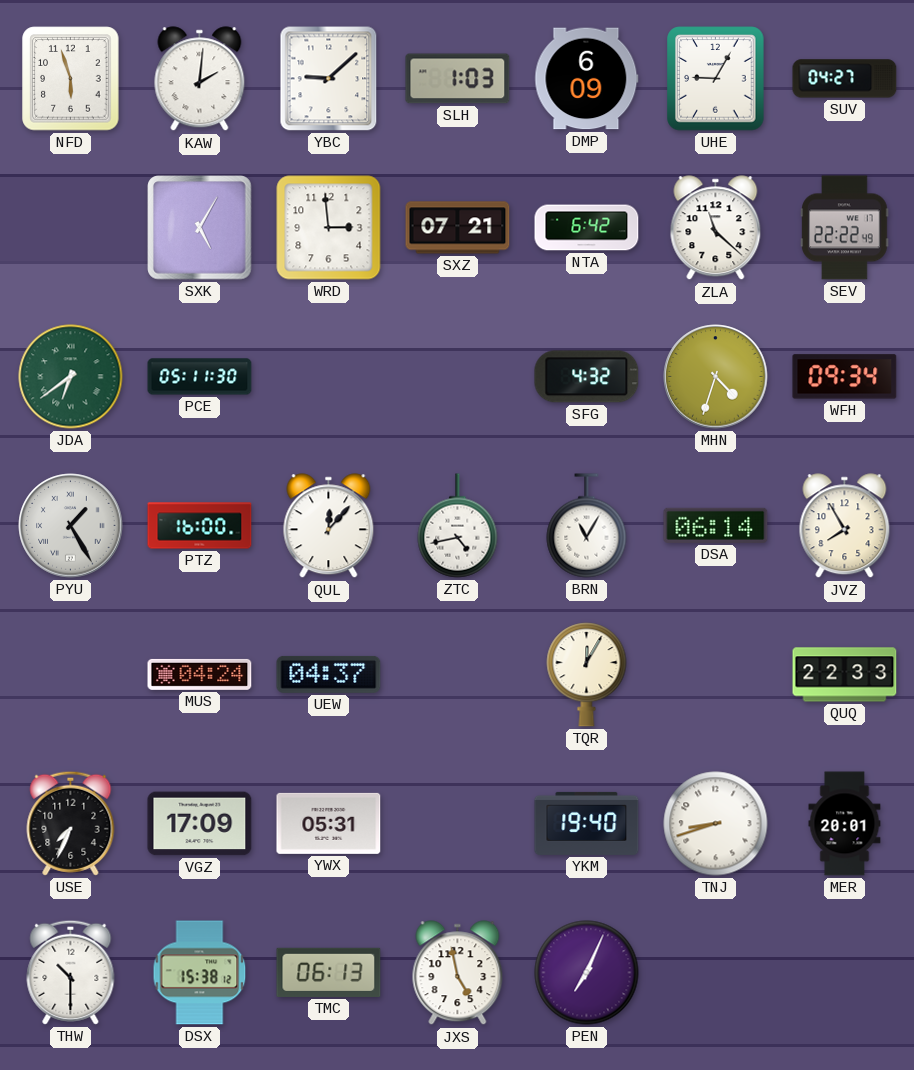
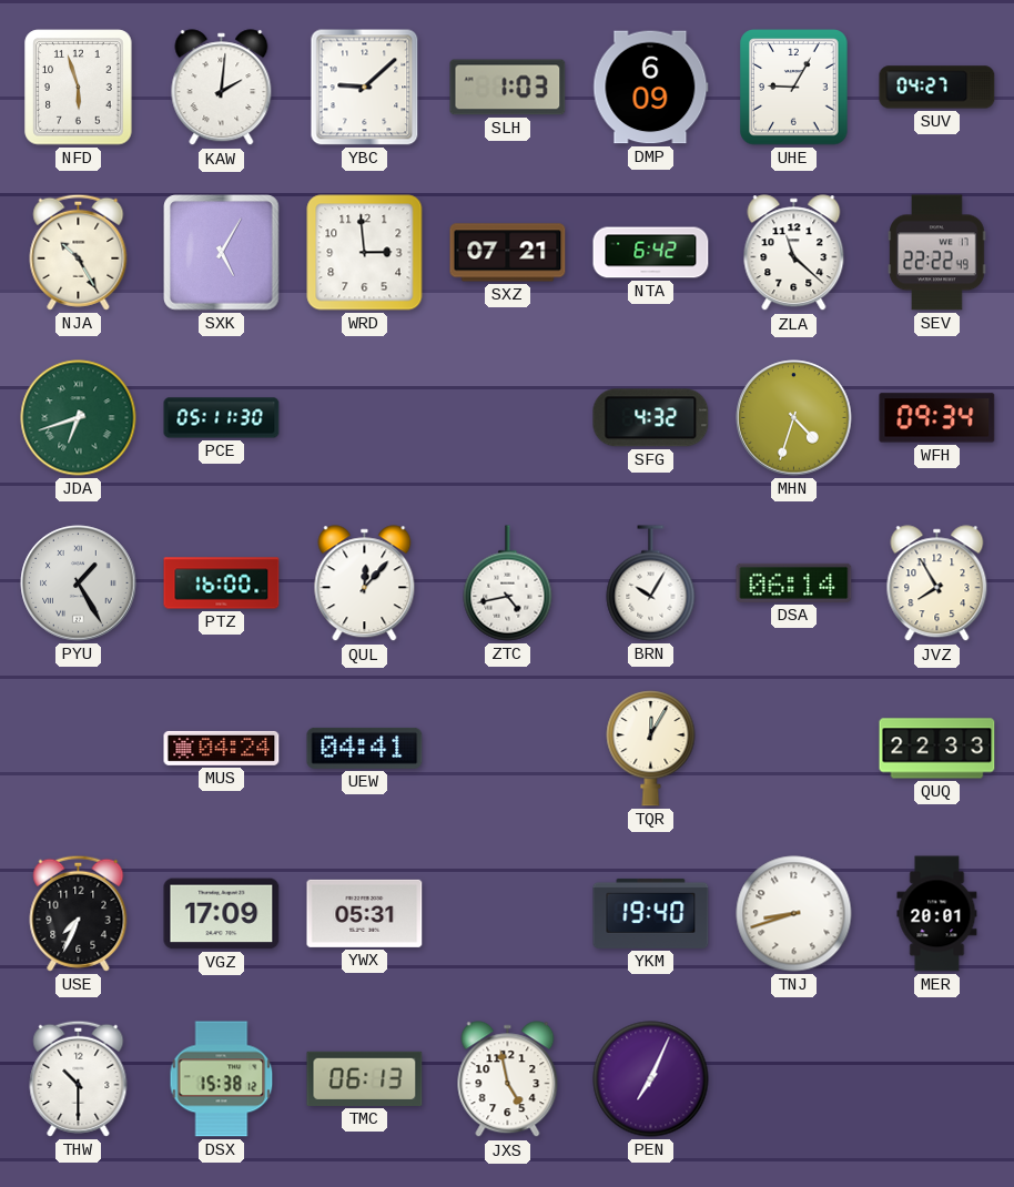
NJA: none -> 10:25
JDA: 6:39 -> 6:42
BRN: 11:05 -> 10:05
UEW: 04:37 -> 04:41
